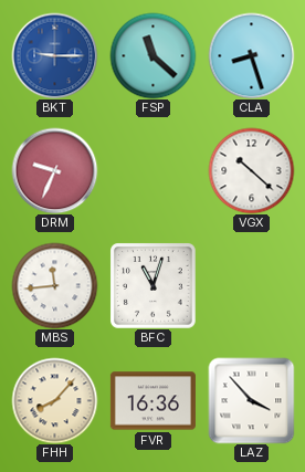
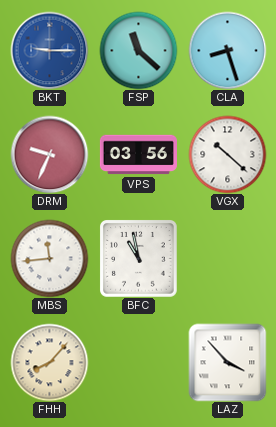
VPS: none -> 03:56
BFC: 11:03 -> 10:58
FVR: 16:36 -> none
